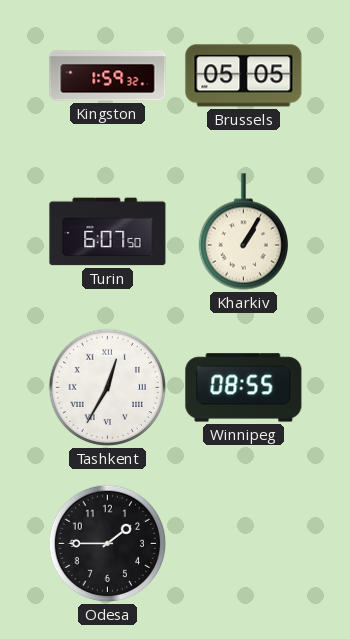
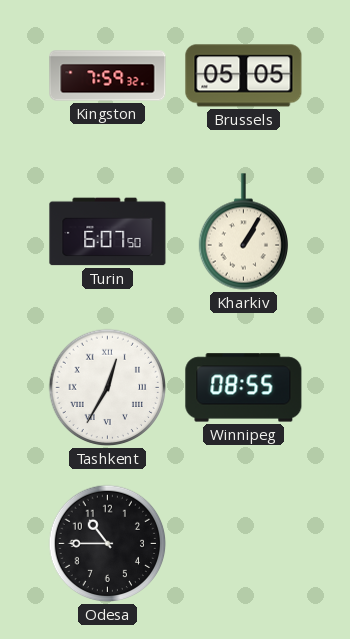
Kingston: 1:59 -> 7:59
Odesa: 1:45 -> 10:45
